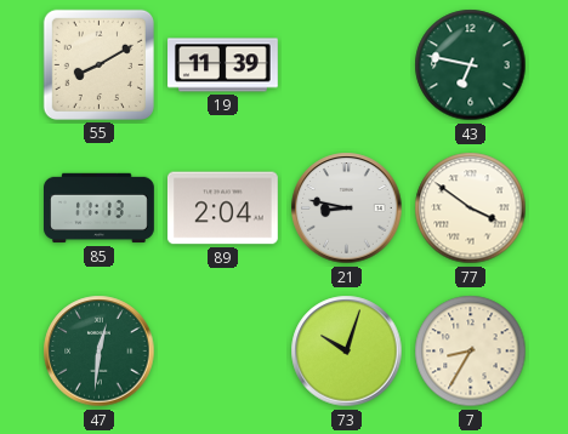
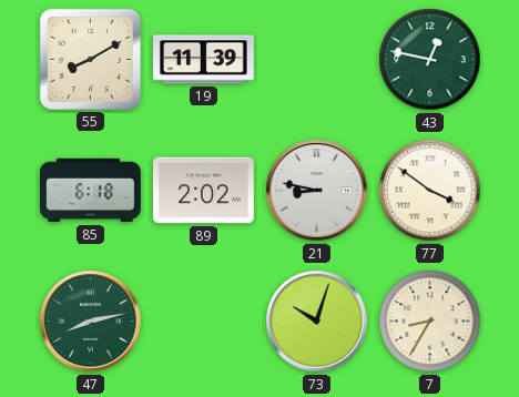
43: 6:47 -> 12:47
85: 11:13 -> 6:18
89: 2:04 -> 2:02
47: 12:31 -> 8:13
